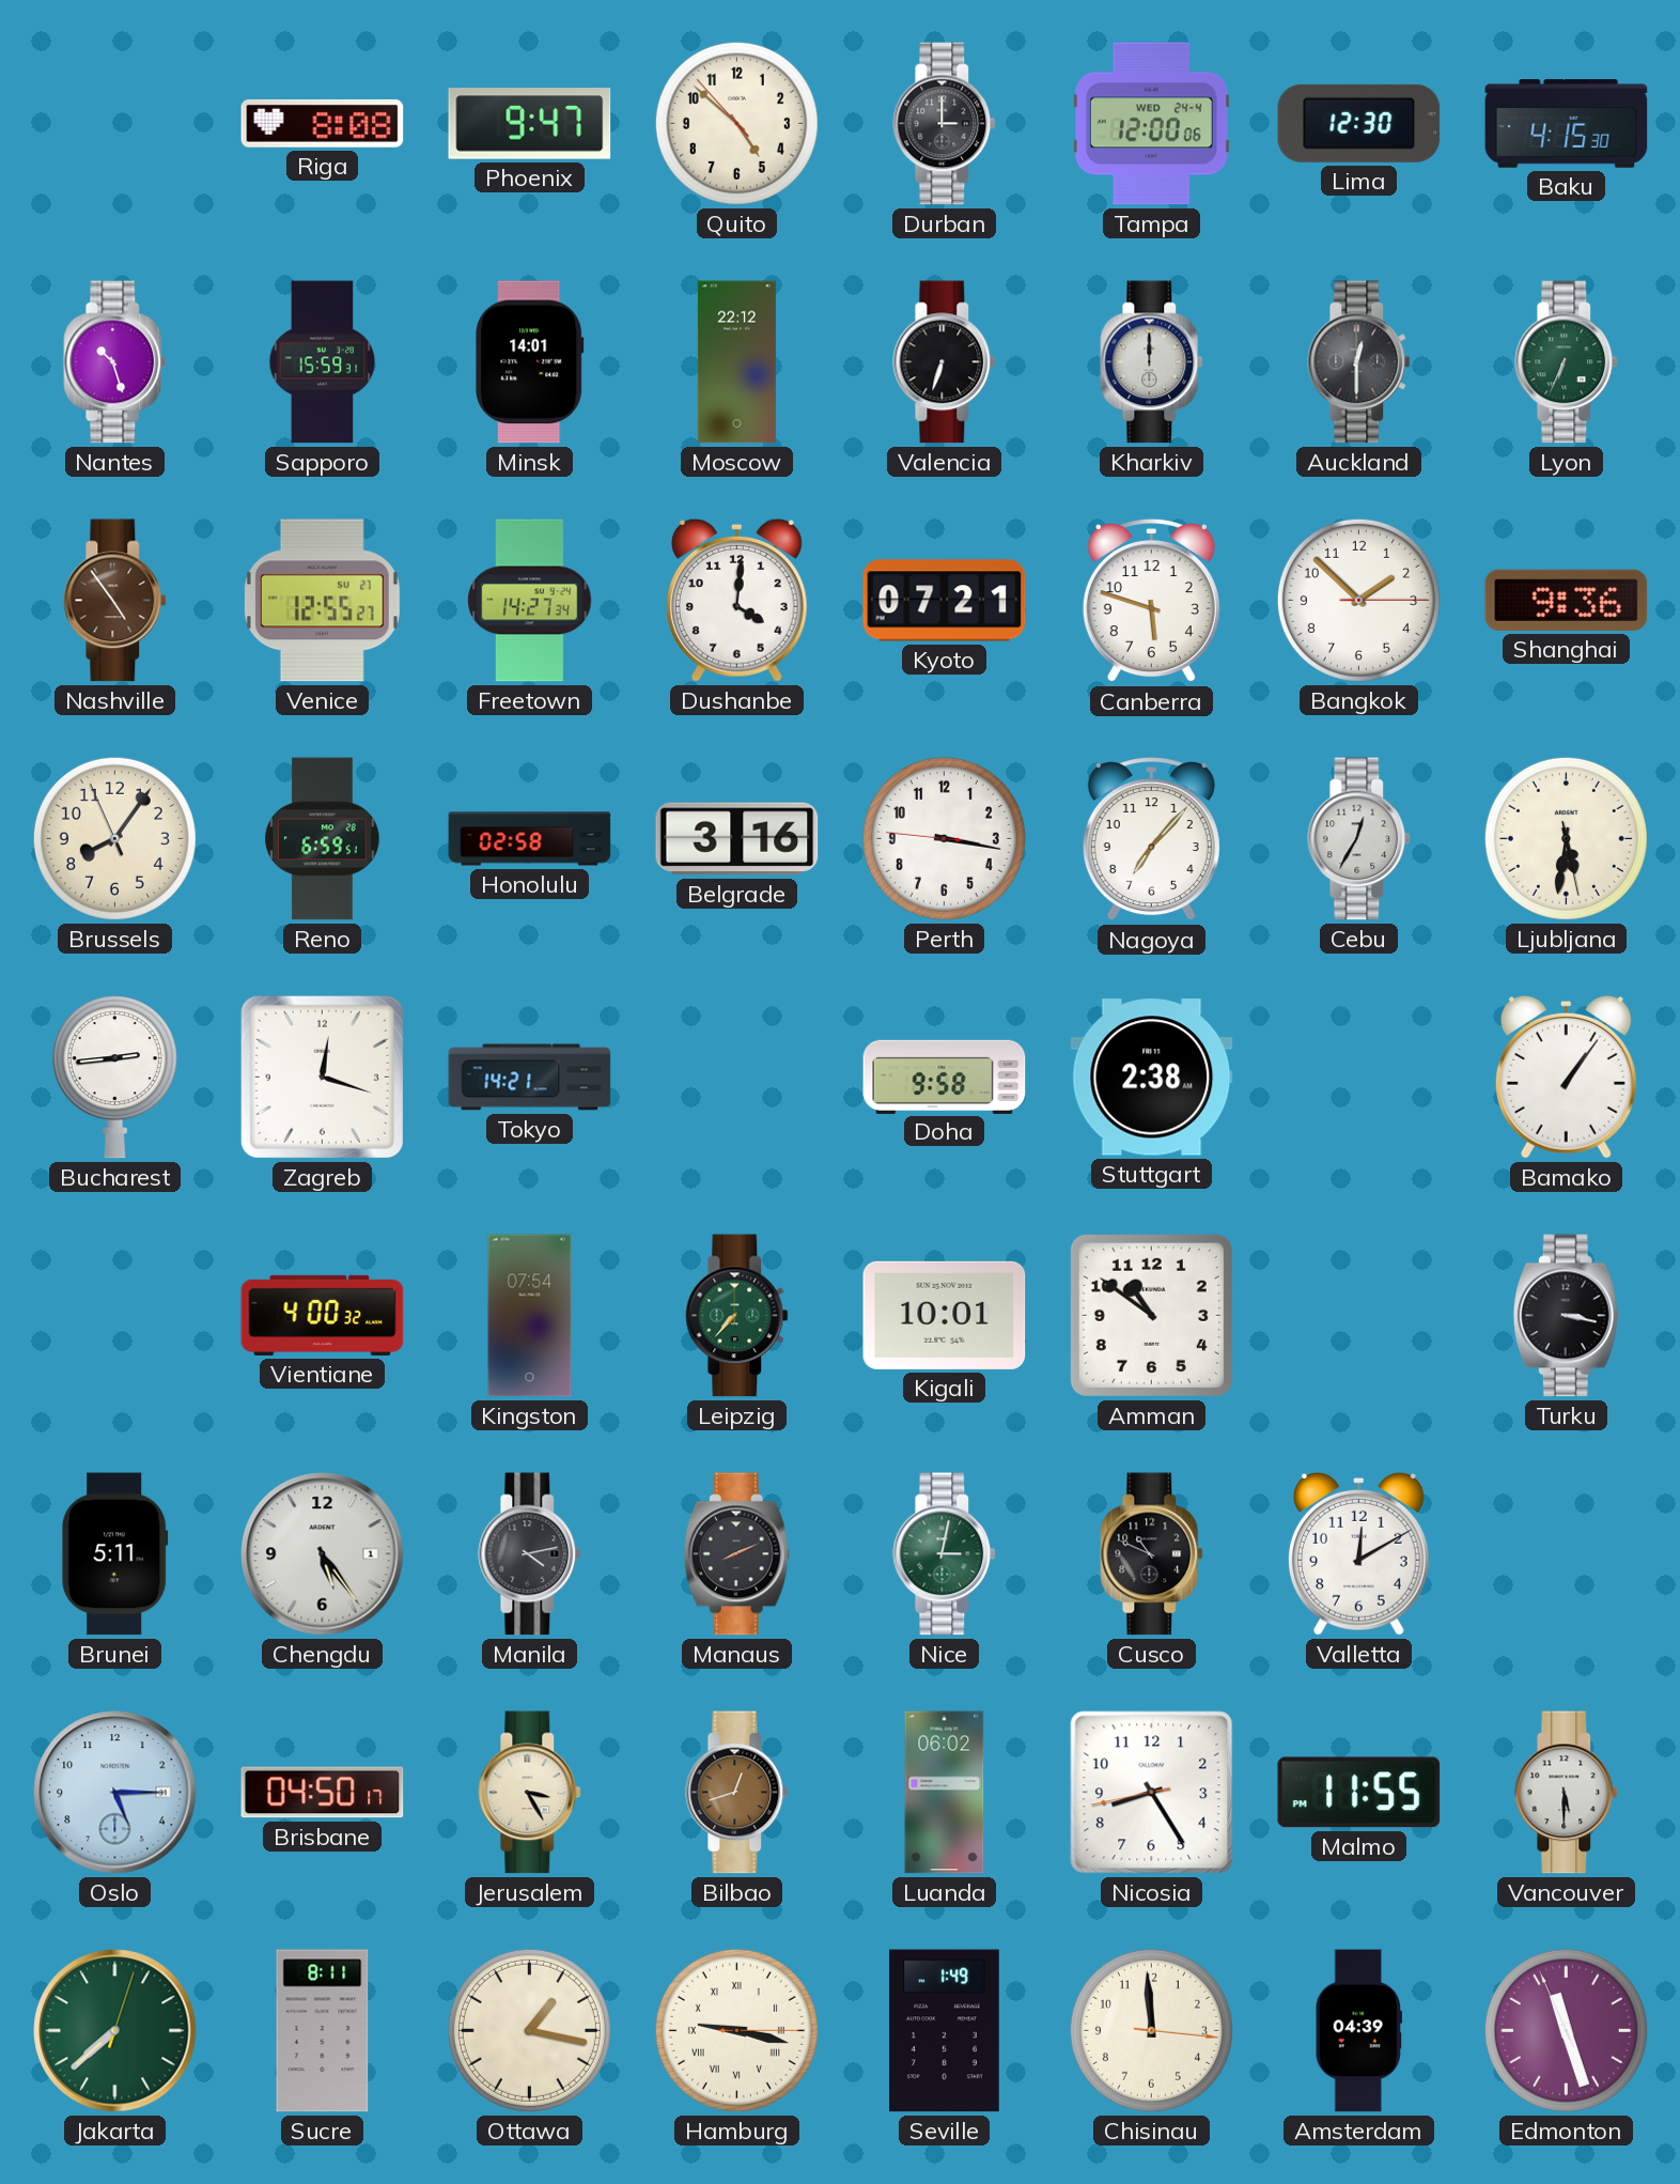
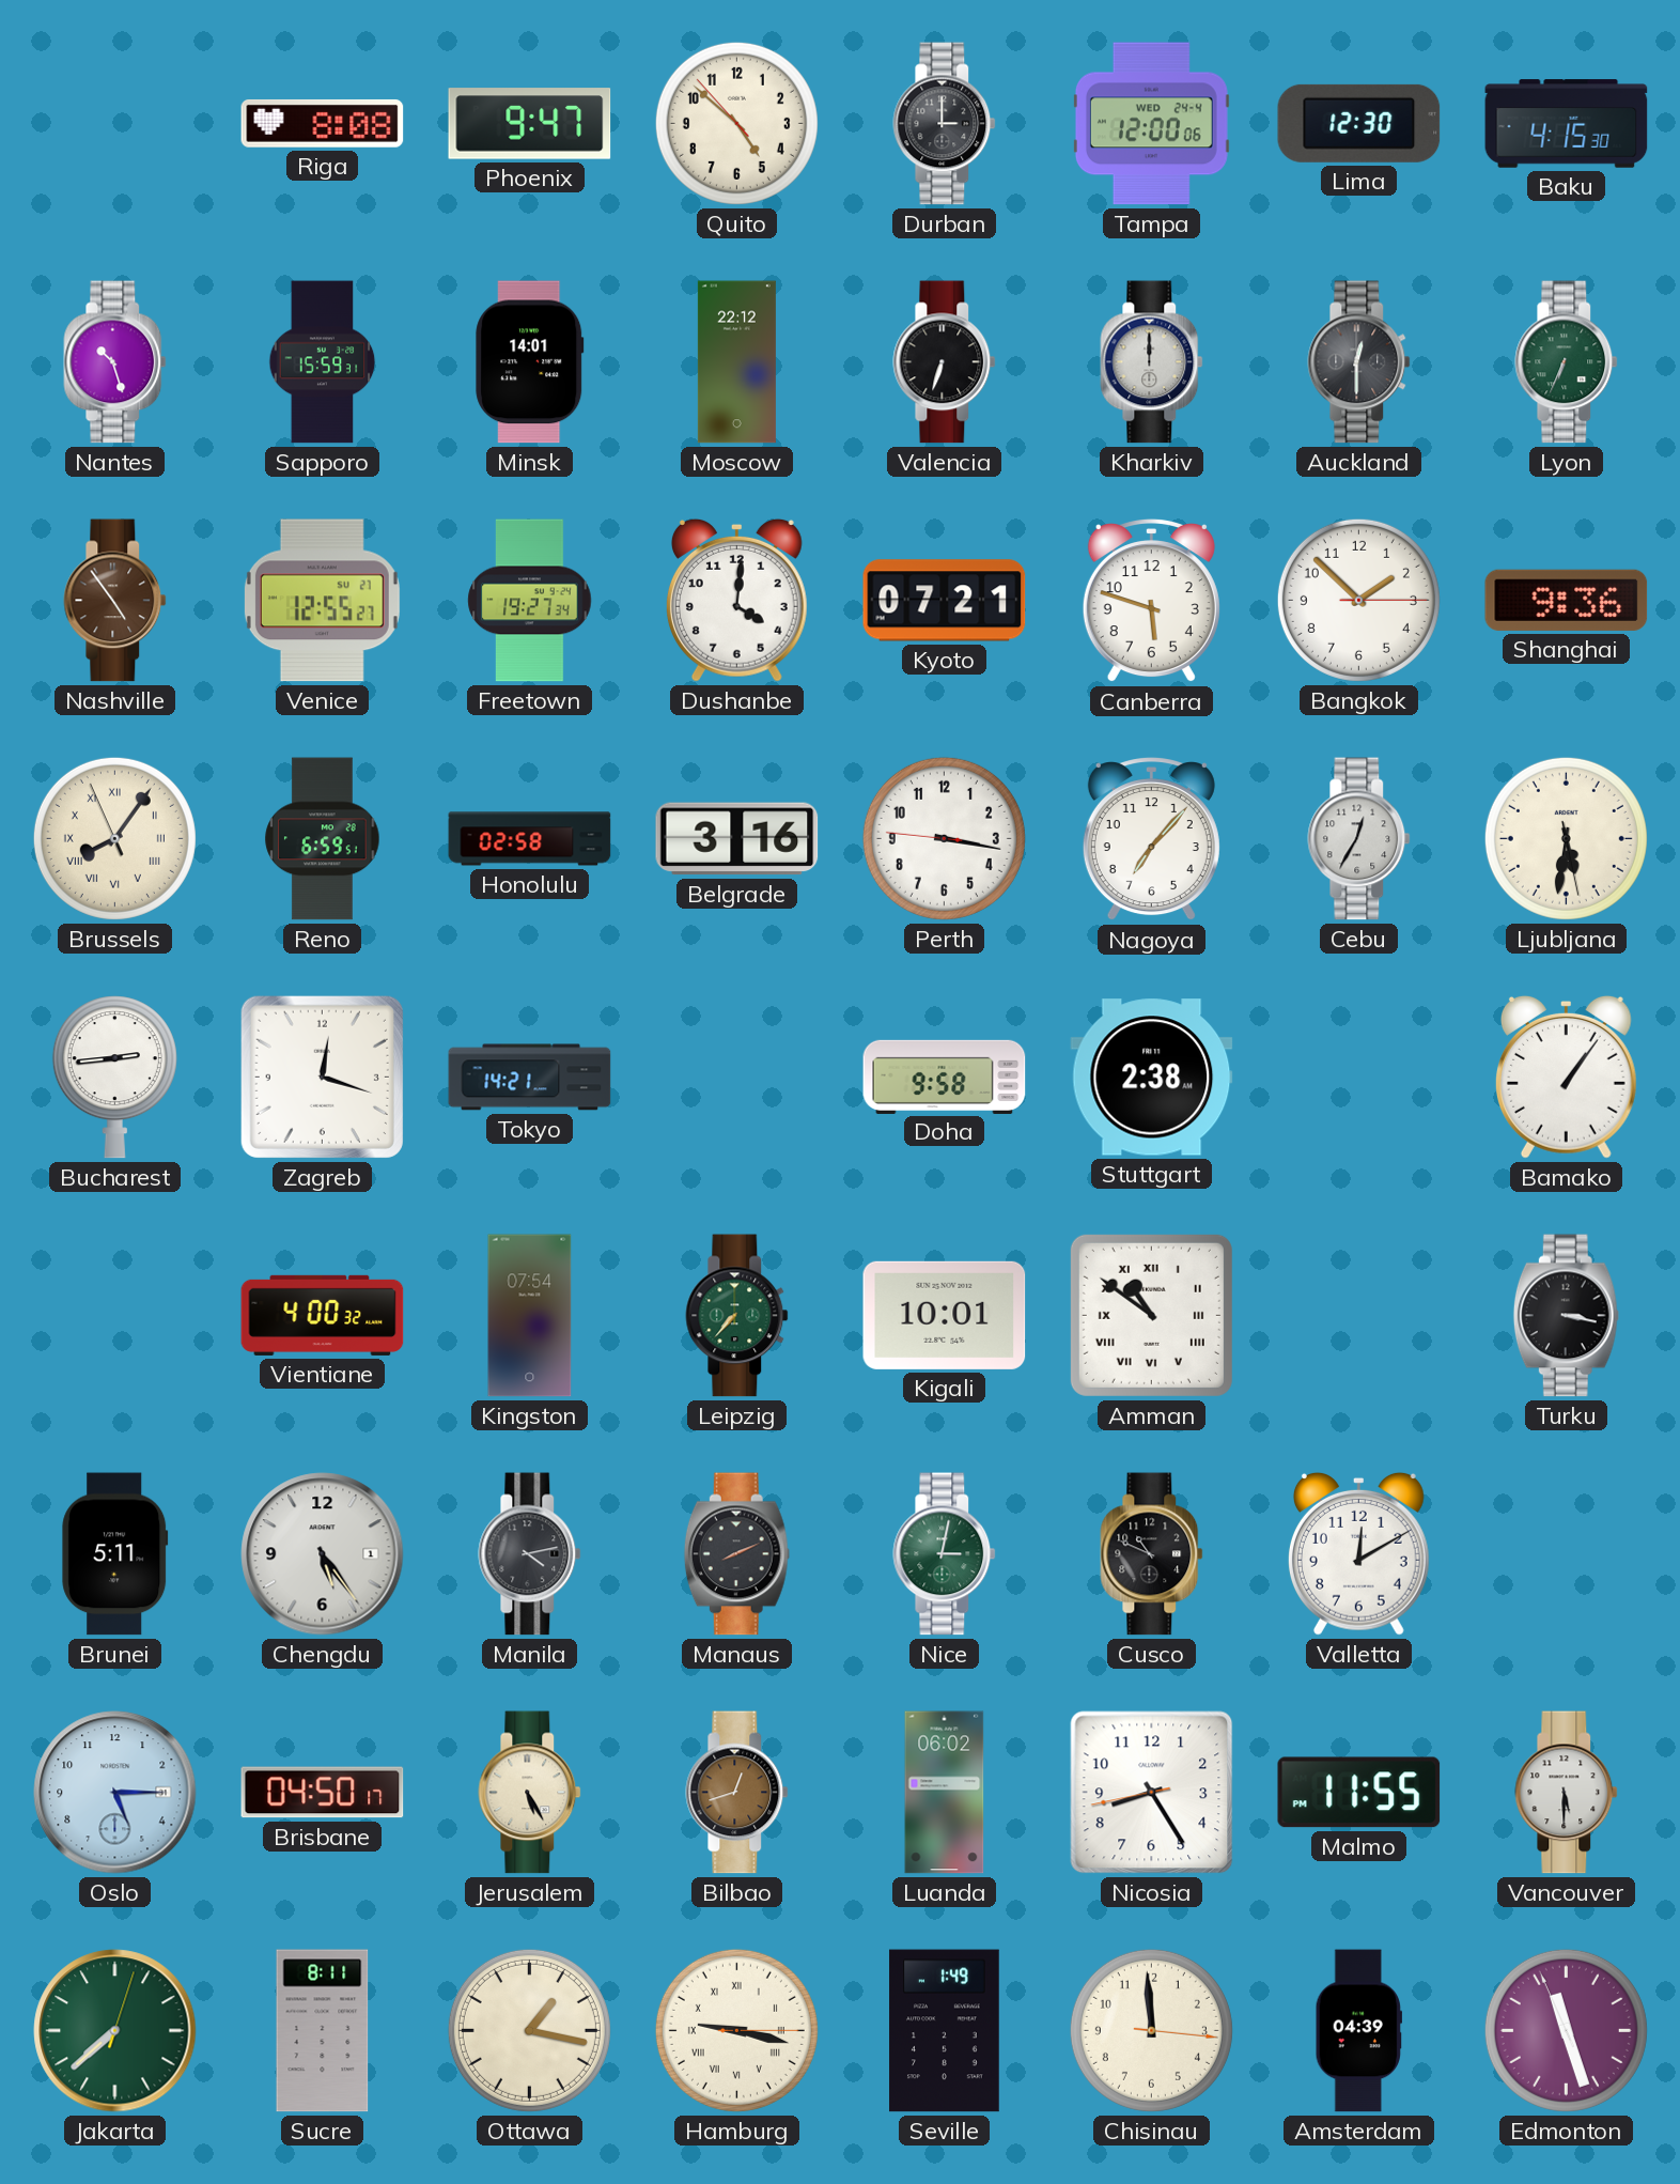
Freetown: 14:27 -> 19:27
Brussels numerals: Arabic -> Roman
Amman numerals: Arabic -> Roman
Jerusalem: 3:25 -> 5:25
